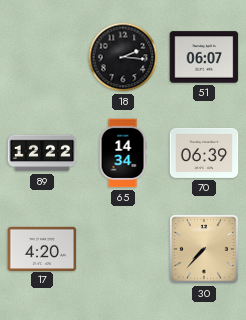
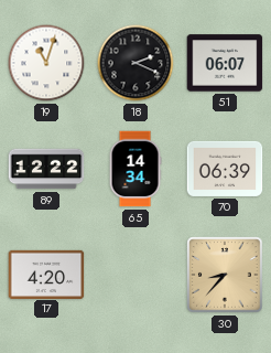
19: none -> 11:03
18: 2:16 -> 2:19
30: 7:37 -> 8:37
